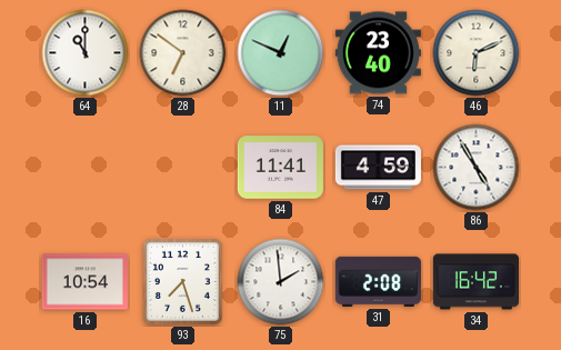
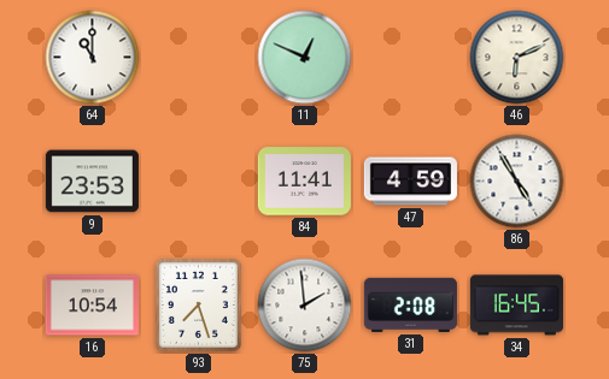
28: 6:51 -> none
74: 23:40 -> none
9: none -> 23:53
34: 16:42 -> 16:45
